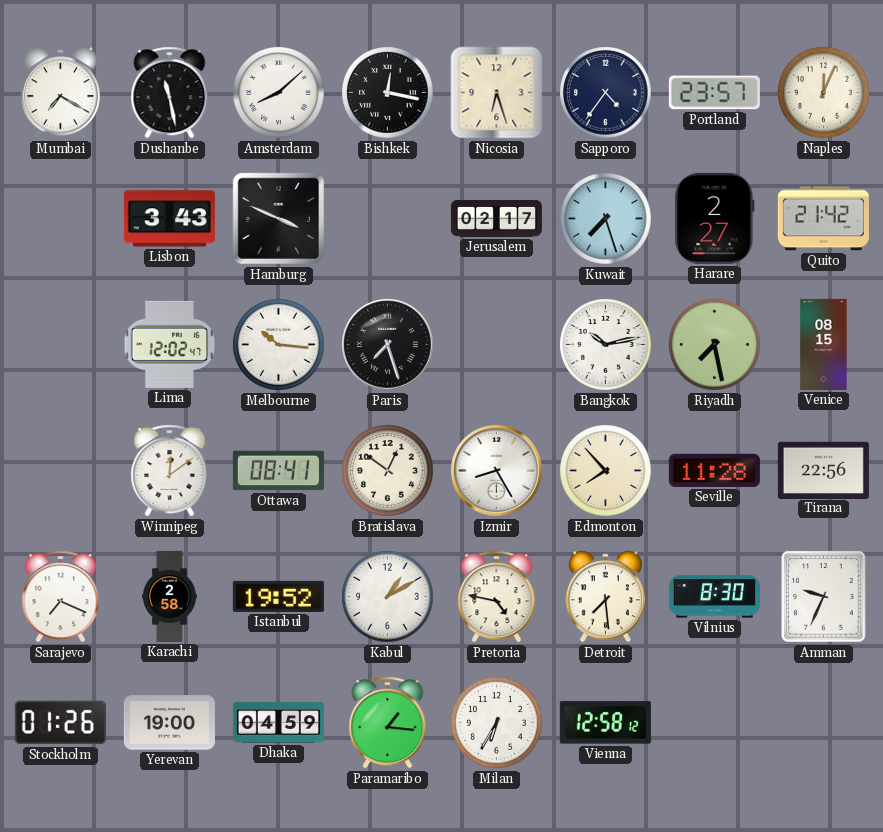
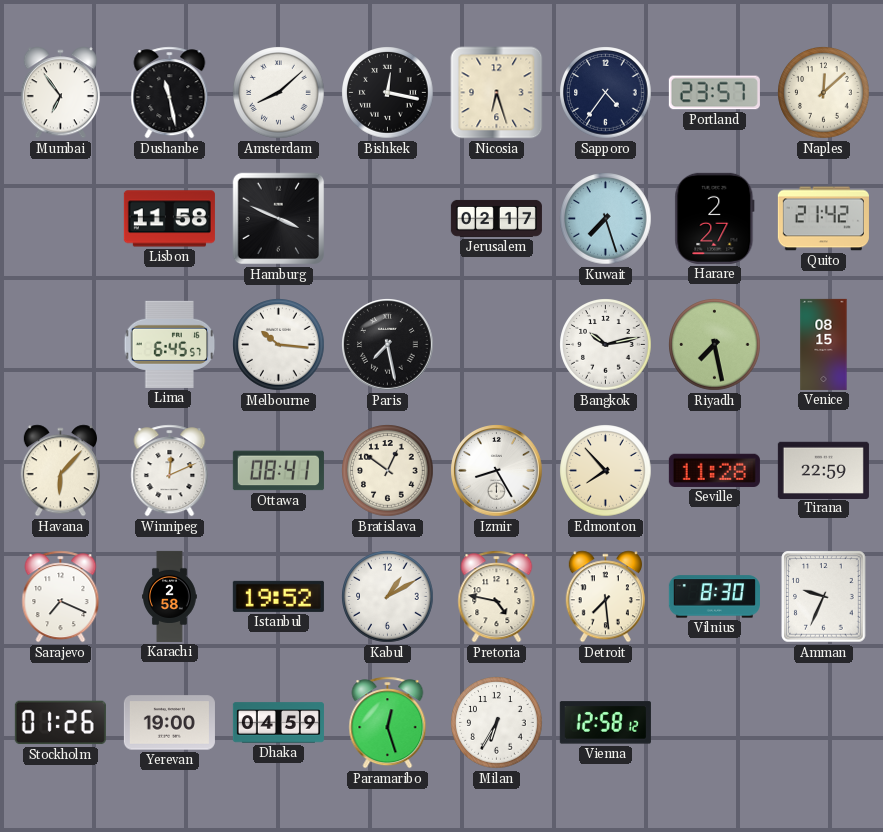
Mumbai: 7:20 -> 6:54
Naples: 12:04 -> 12:08
Lisbon: 3:43 -> 11:58
Lima: 12:02 -> 6:45
Paris: 7:27 -> 7:28
Havana: none -> 6:07
Winnipeg: 12:09 -> 12:11
Tirana: 22:56 -> 22:59
Paramaribo: 1:16 -> 12:27
